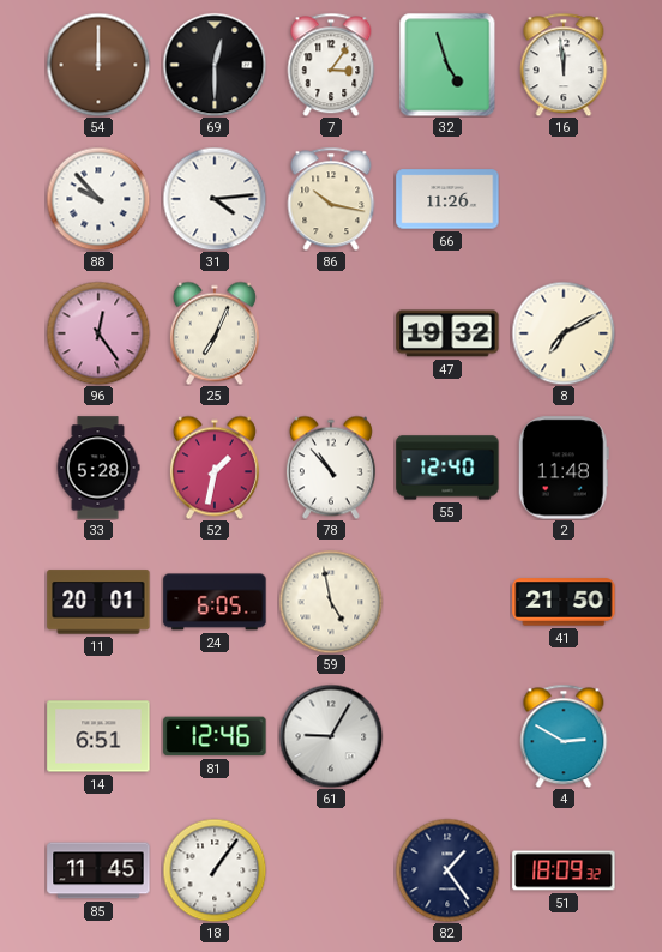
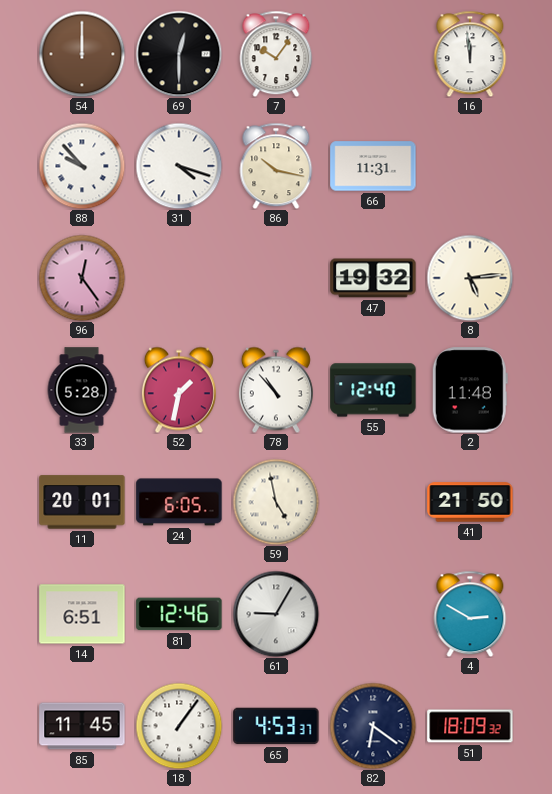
7: 3:06 -> 10:06
32: 4:57 -> none
31: 4:14 -> 4:18
66: 11:26 -> 11:31
25: 7:04 -> none
8: 7:10 -> 5:14
65: none -> 4:53
82: 1:24 -> 6:21
